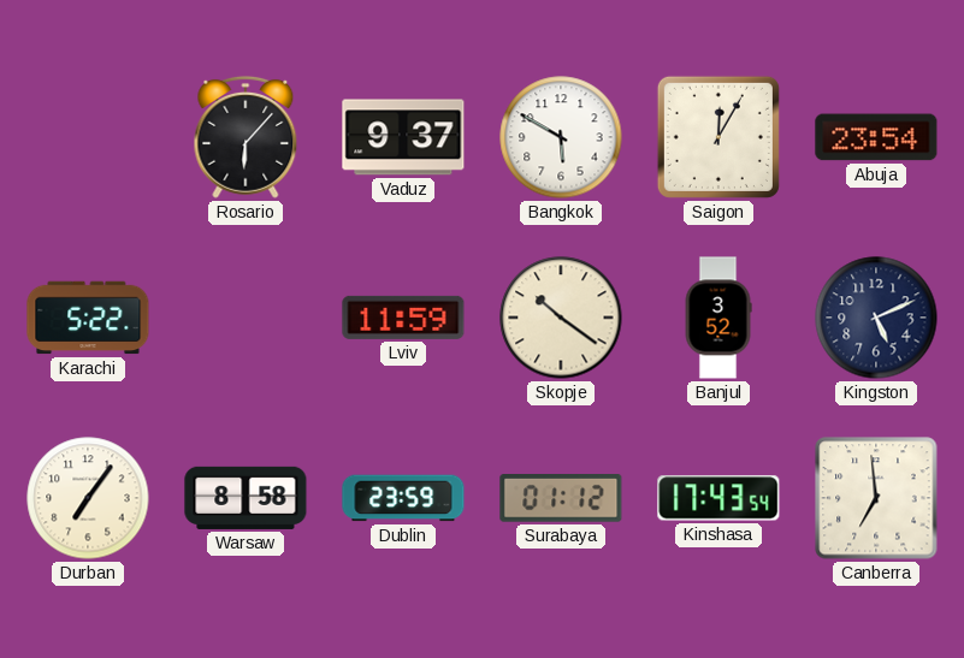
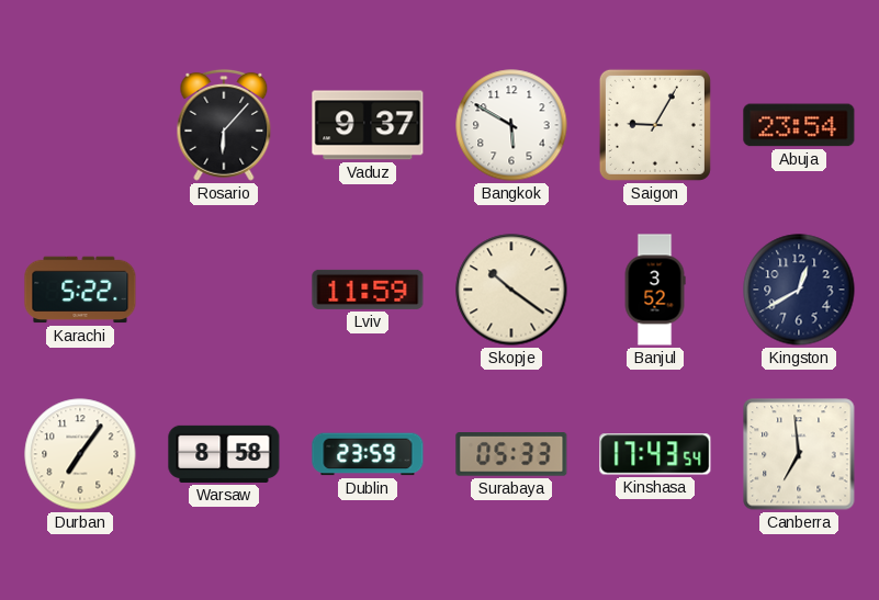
Saigon: 12:05 -> 9:05
Kingston: 5:11 -> 12:40
Surabaya: 01:12 -> 05:33
